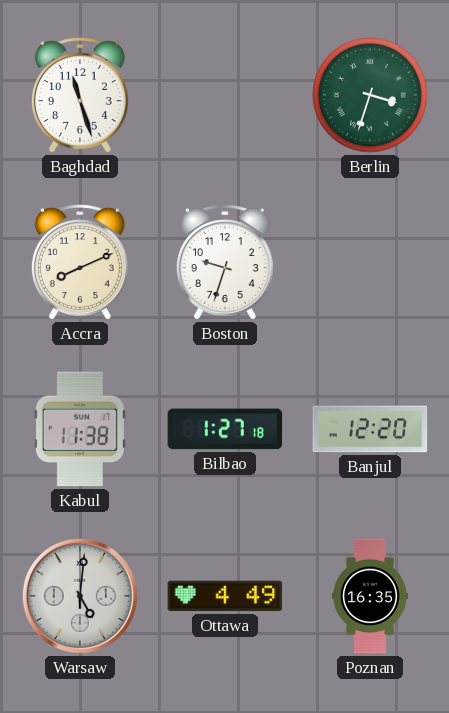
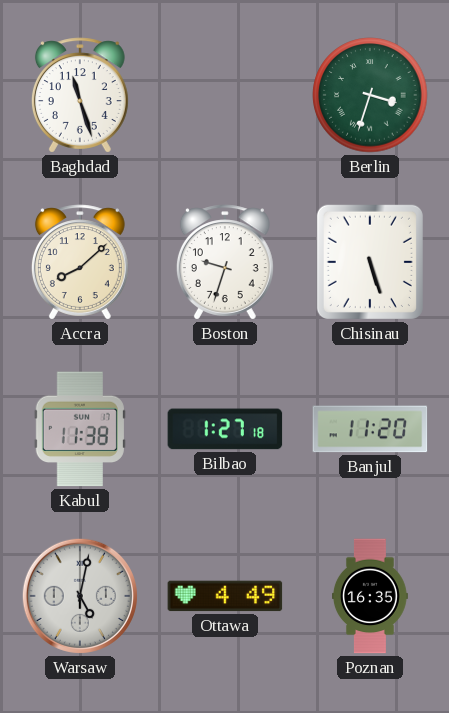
Accra: 8:11 -> 8:08
Chisinau: none -> 5:27
Banjul: 12:20 -> 11:20
Warsaw: 5:01 -> 5:02
